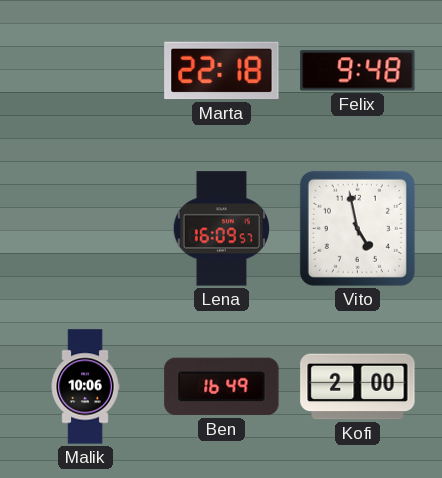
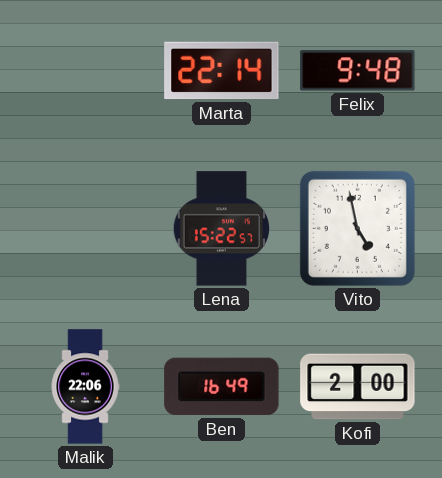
Marta: 22:18 -> 22:14
Lena: 16:09 -> 15:22
Malik: 10:06 -> 22:06
